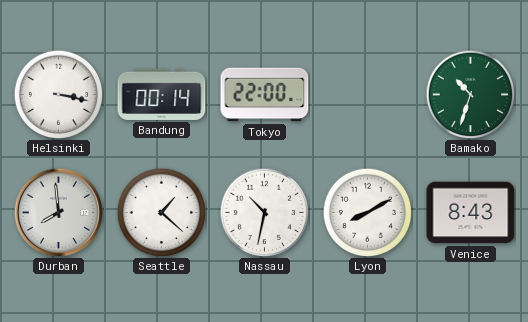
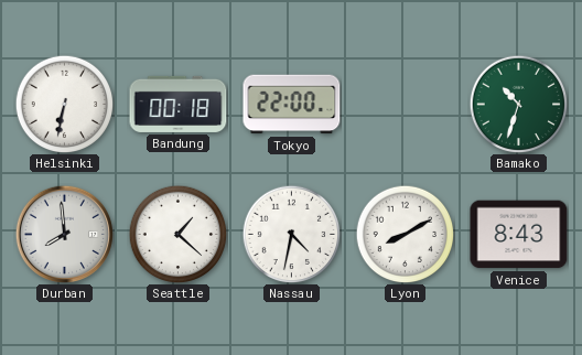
Helsinki: 3:17 -> 6:32
Bandung: 00:14 -> 00:18
Nassau: 10:32 -> 4:32
